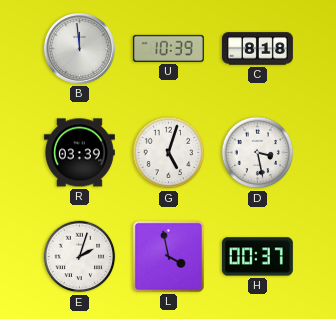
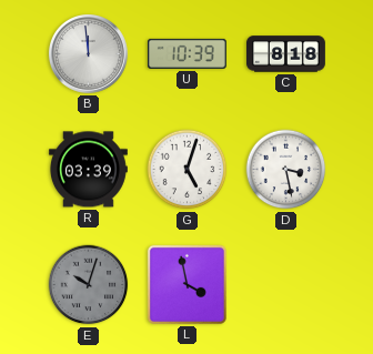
E: 2:03 -> 10:03
E dial: white -> grey
H: 00:37 -> none
